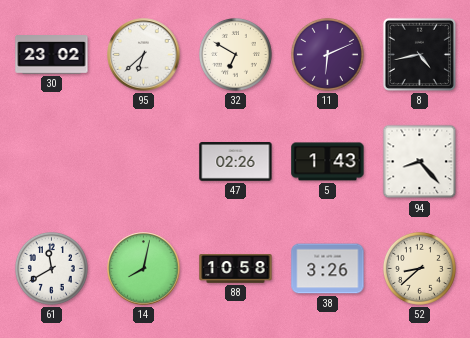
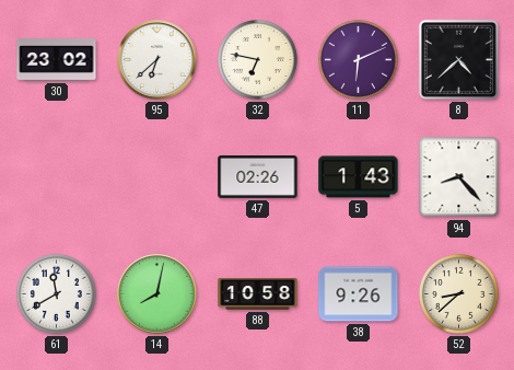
32: 6:50 -> 6:47
8: 4:43 -> 4:38
38: 3:26 -> 9:26
